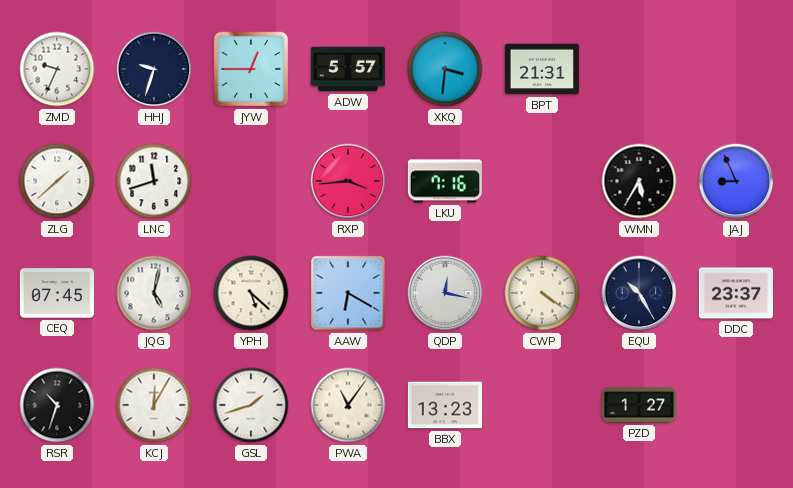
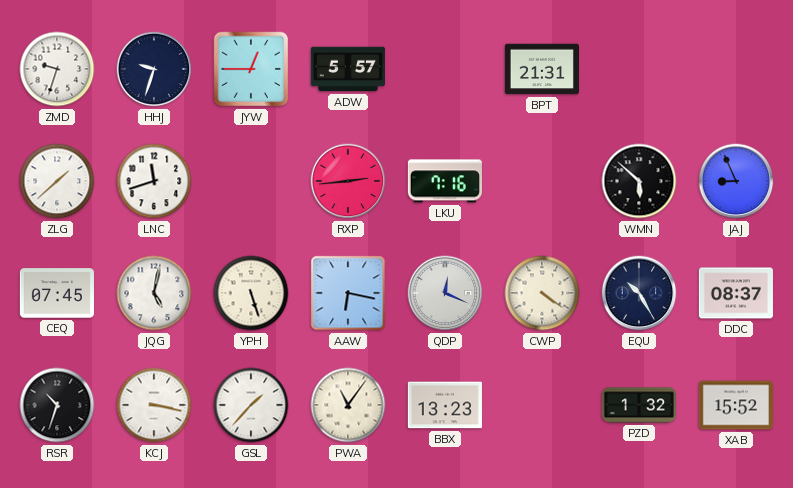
ZMD: 9:34 -> 9:33
XKQ: 3:31 -> none
RXP: 3:44 -> 2:44
WMN: 5:35 -> 5:52
YPH: 5:22 -> 5:27
AAW: 6:20 -> 6:17
QDP: 12:17 -> 12:19
DDC: 23:37 -> 08:37
KCJ: 12:05 -> 3:17
GSL: 1:42 -> 1:37
PZD: 1:27 -> 1:32
XAB: none -> 15:52
